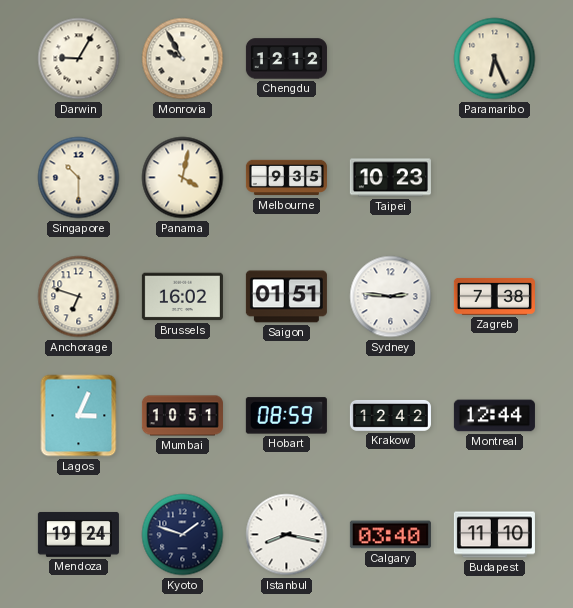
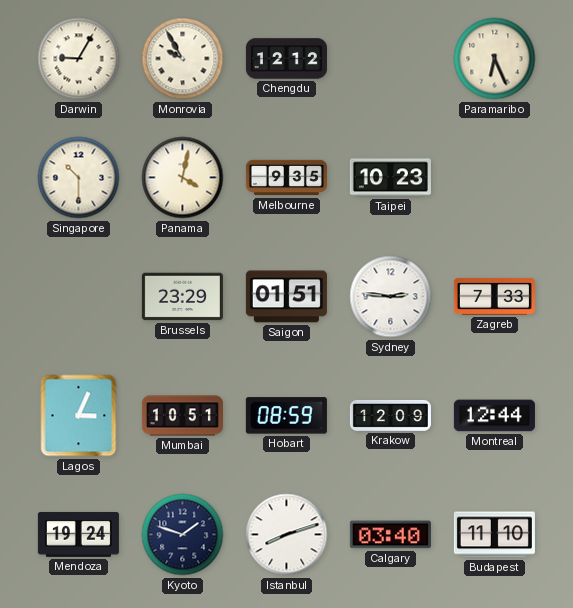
Anchorage: 6:48 -> none
Brussels: 16:02 -> 23:29
Zagreb: 7:38 -> 7:33
Krakow: 12:42 -> 12:09
Istanbul: 8:17 -> 8:12
